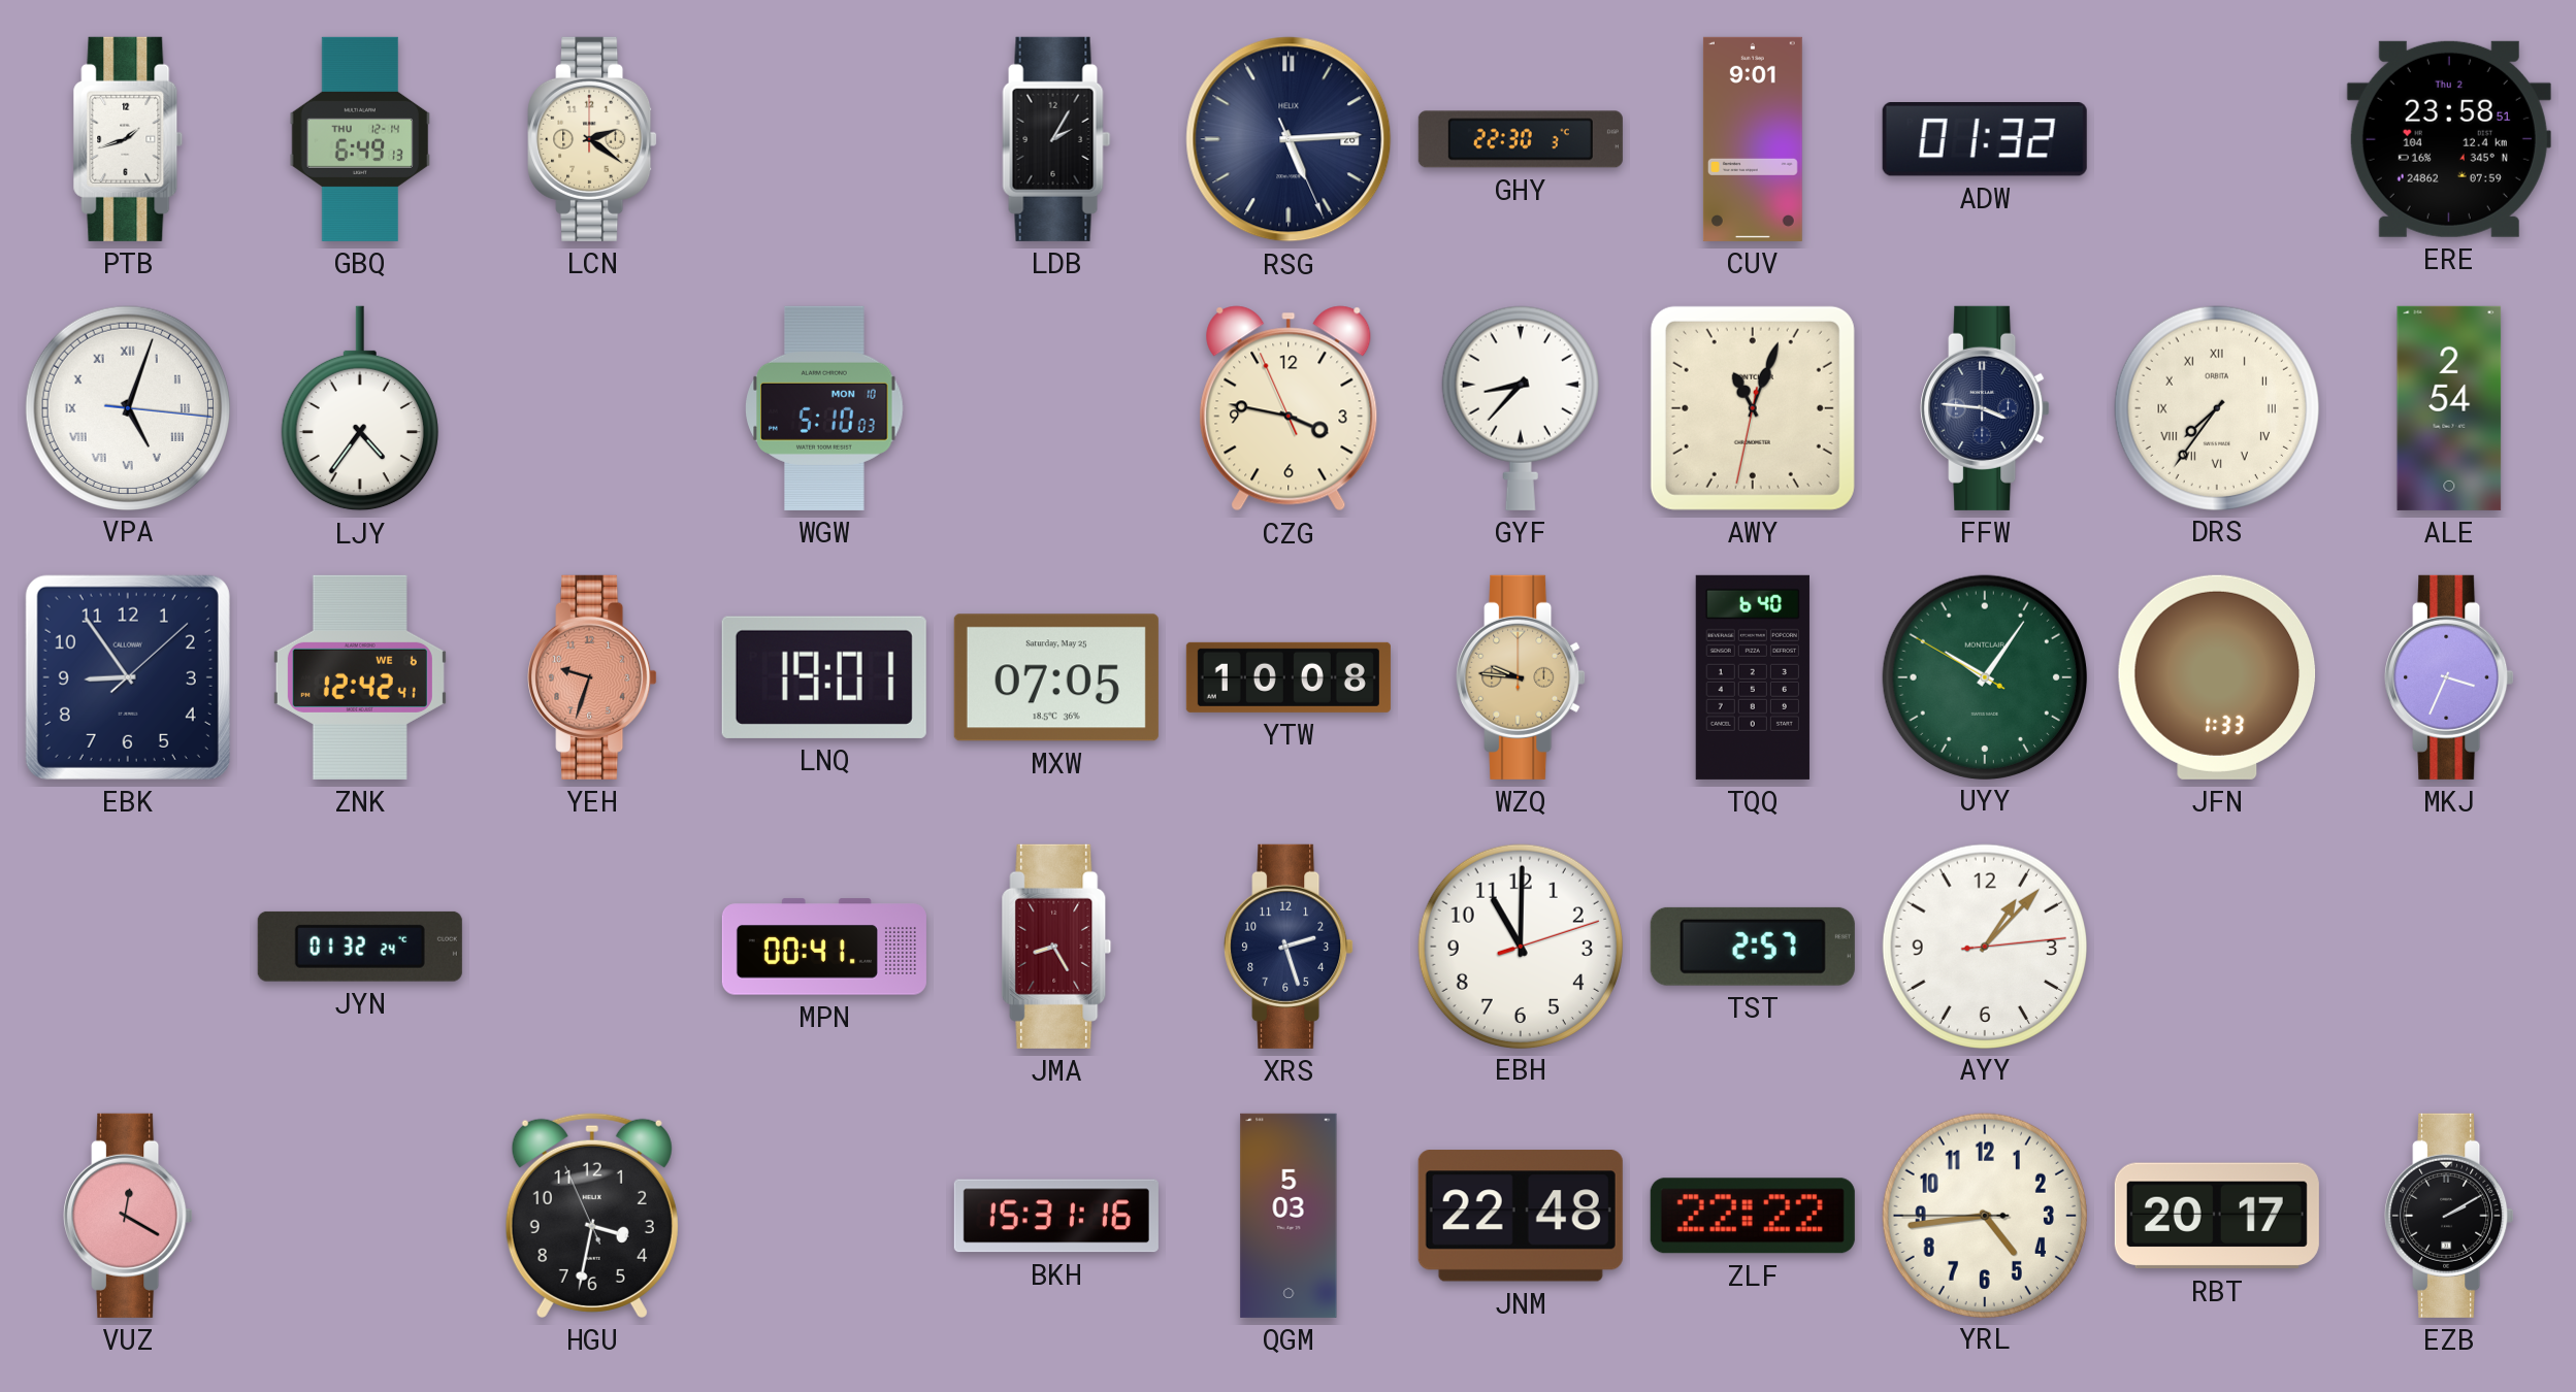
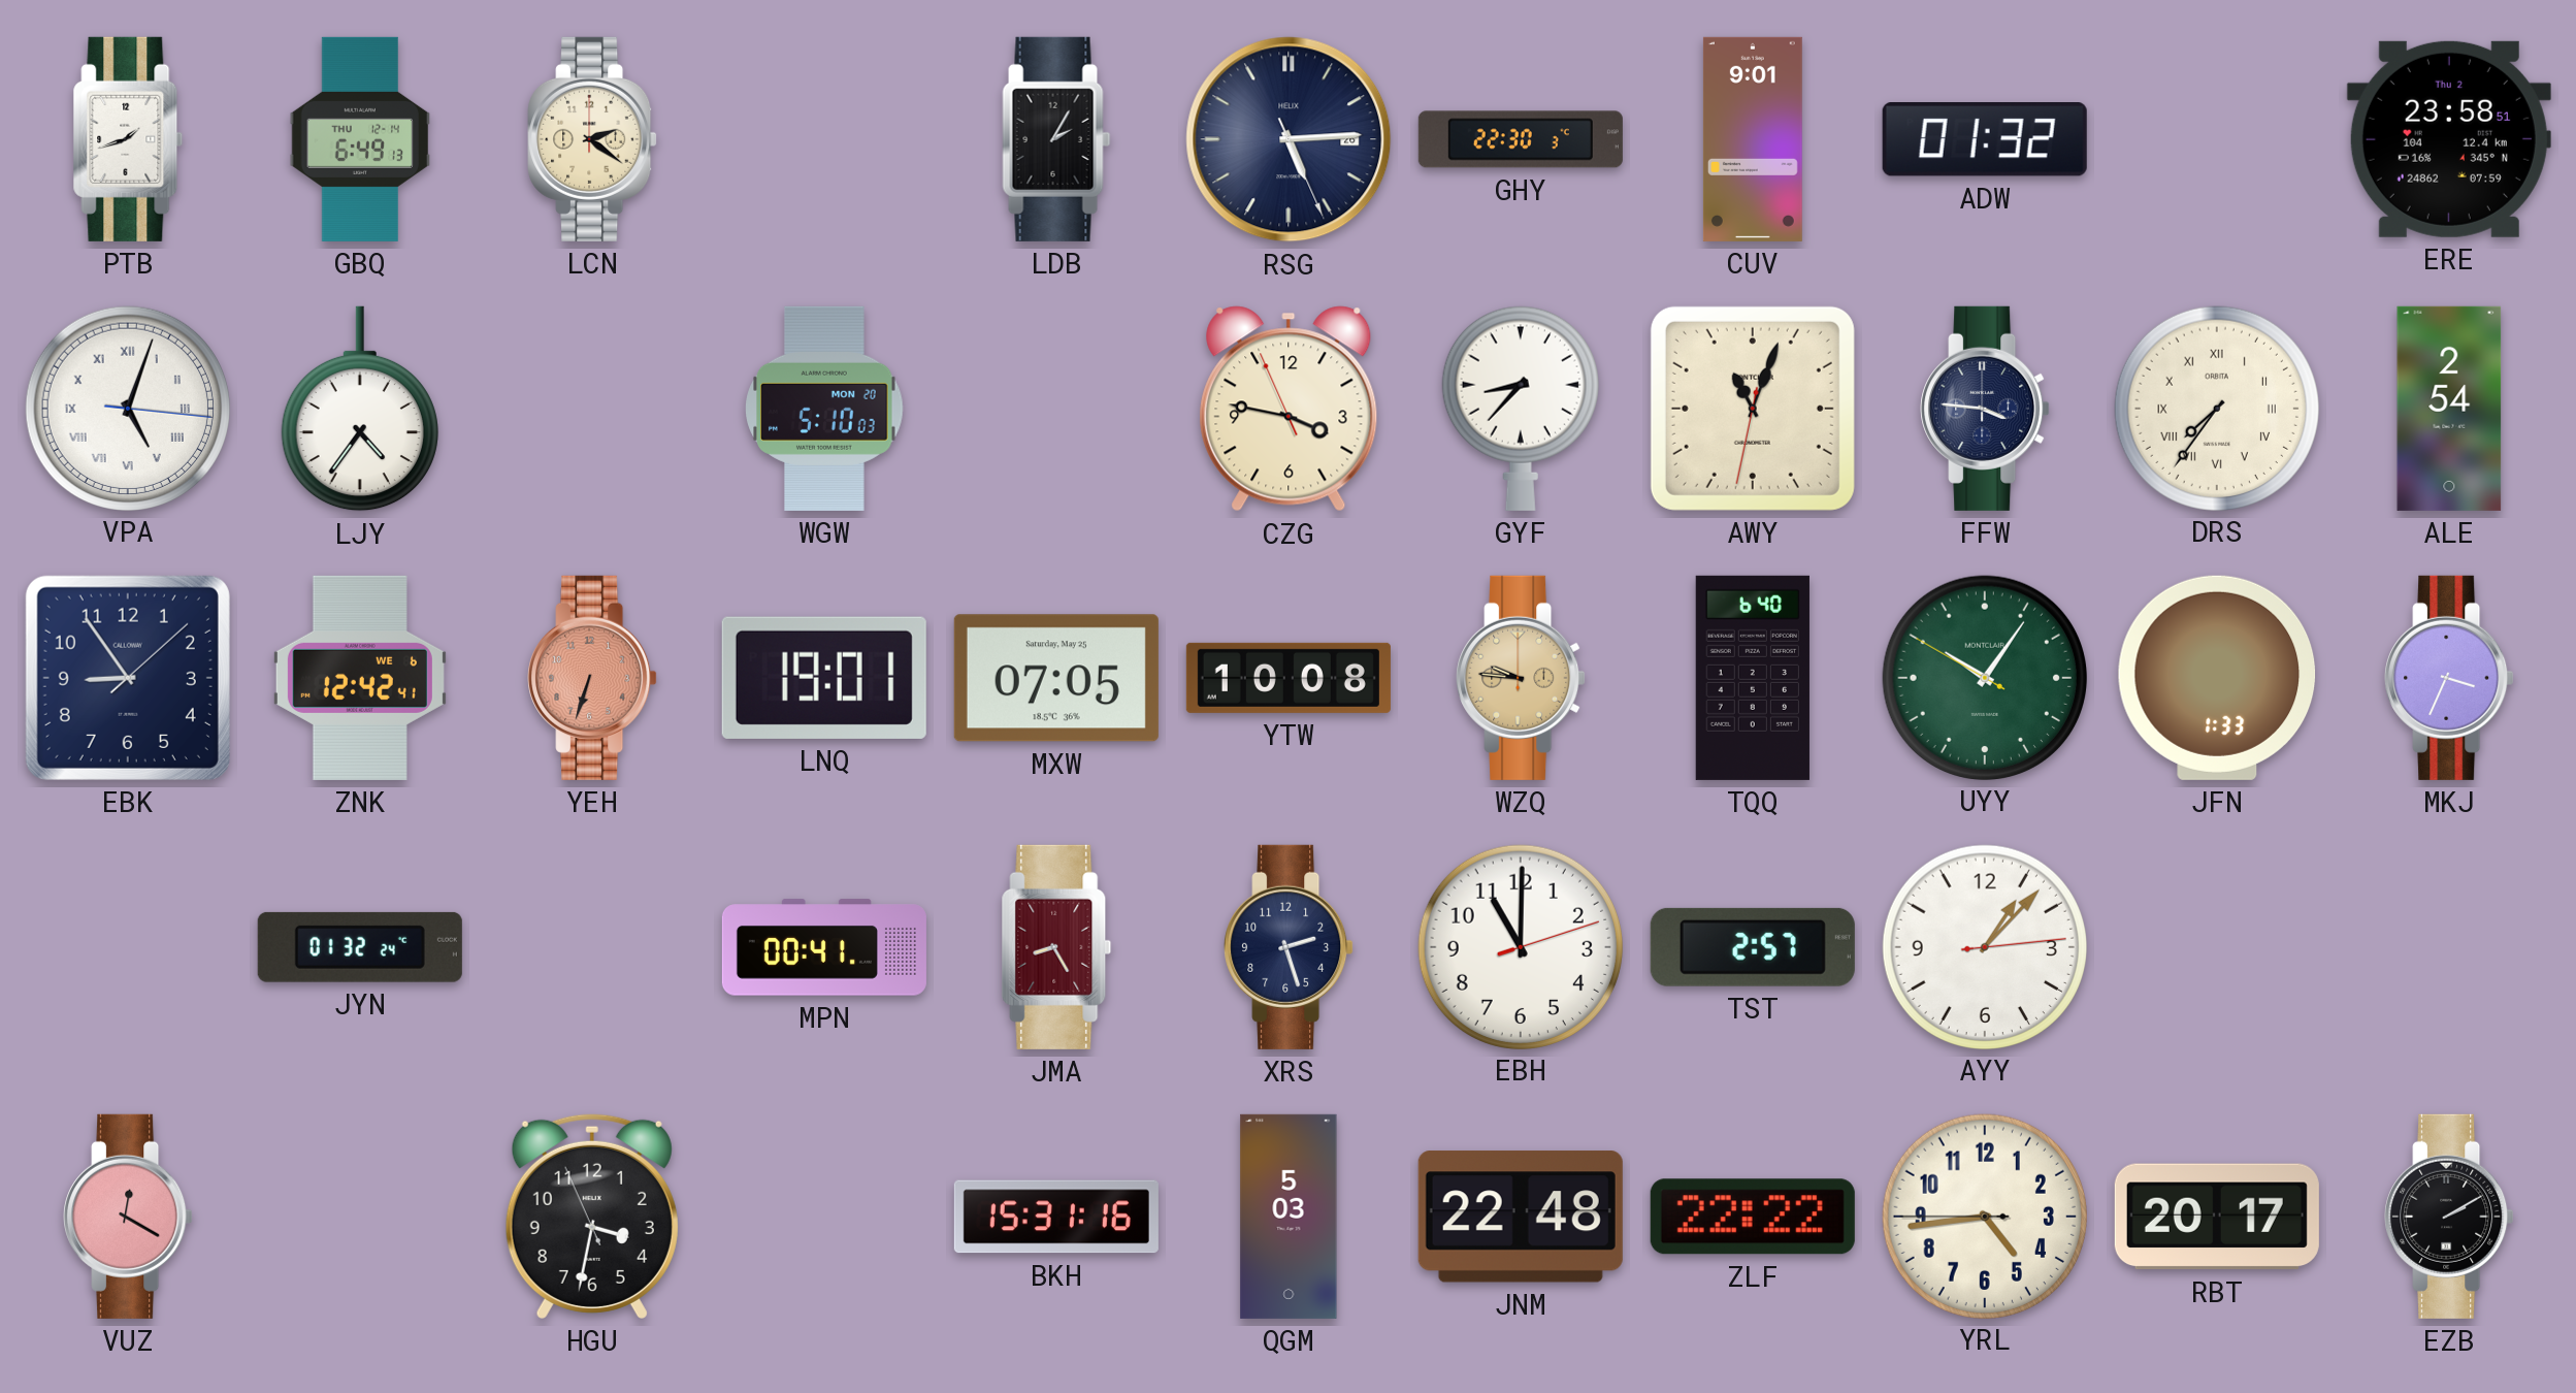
WGW date: MON 10 -> MON 20
YEH: 9:33 -> 6:33
